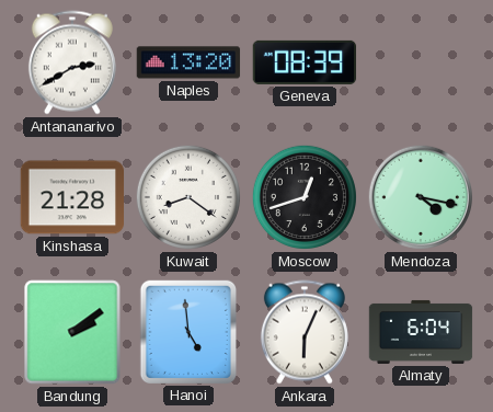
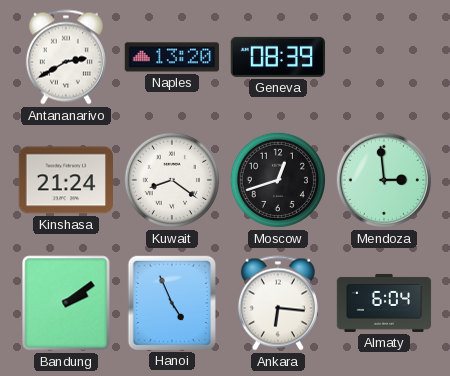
Kinshasa: 21:28 -> 21:24
Mendoza: 4:17 -> 2:59
Hanoi: 4:59 -> 4:56
Ankara: 6:04 -> 6:16
